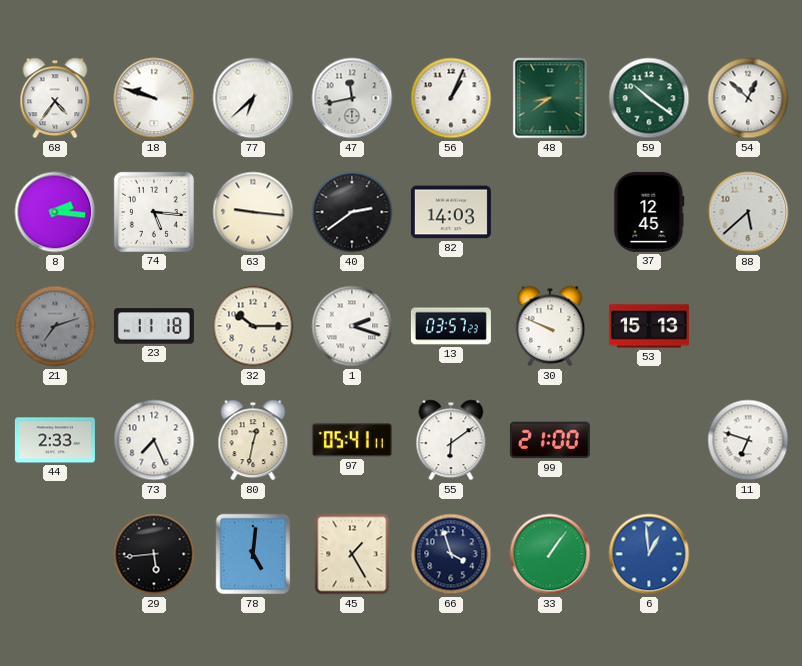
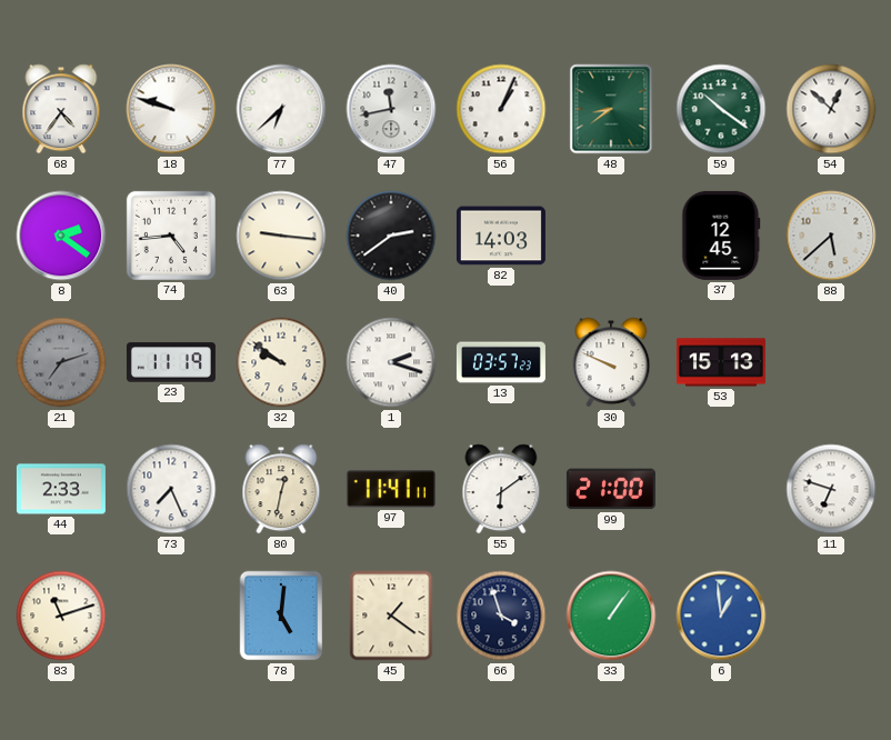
8: 2:16 -> 2:21
74: 5:16 -> 4:44
23: 11:18 -> 11:19
32: 10:15 -> 9:51
97: 05:41 -> 11:41
83: none -> 11:12
29: 5:44 -> none
45: 1:25 -> 1:21
